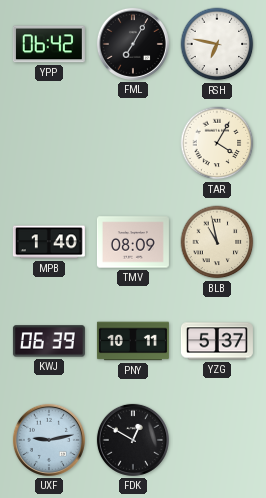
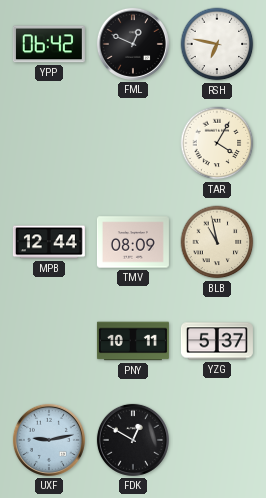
FML: 7:05 -> 12:49
MPB: 1:40 -> 12:44
KWJ: 06:39 -> none
